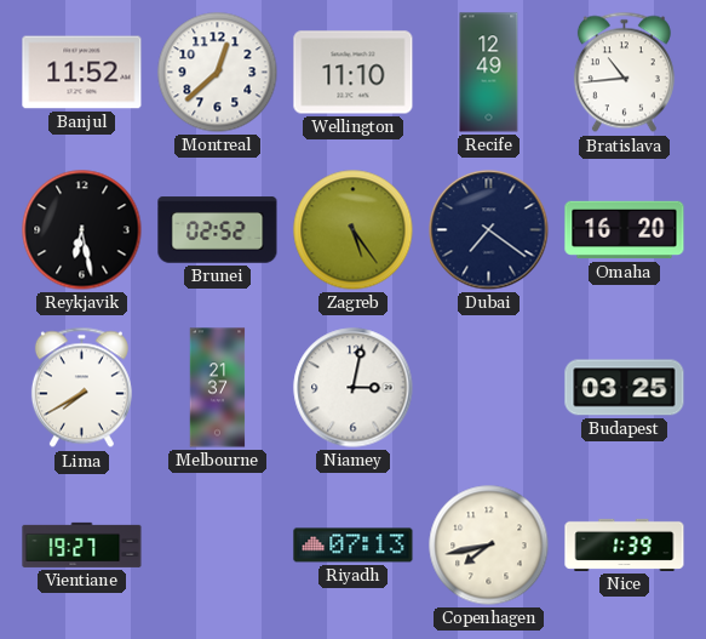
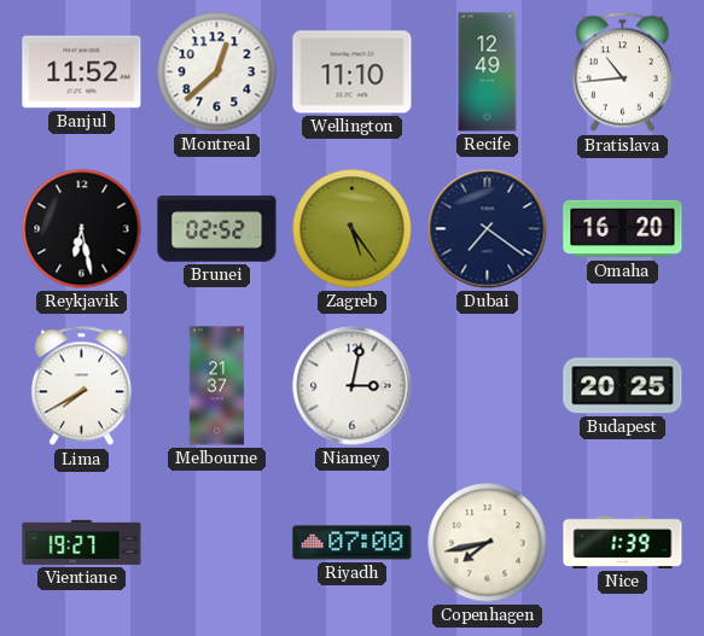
Budapest: 03:25 -> 20:25
Riyadh: 07:13 -> 07:00
